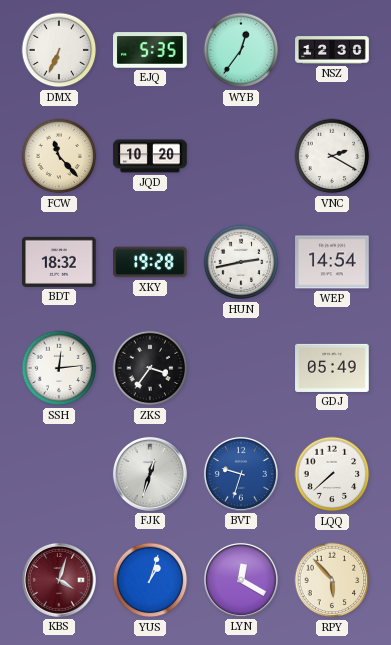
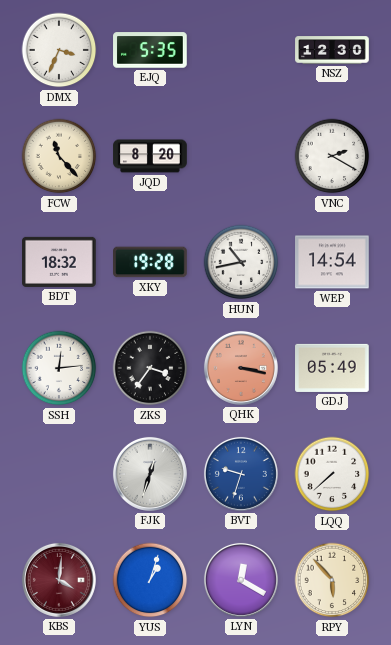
DMX: 6:34 -> 3:34
WYB: 12:36 -> none
JQD: 10:20 -> 8:20
HUN: 2:43 -> 10:43
QHK: none -> 3:17
KBS: 4:03 -> 4:01
